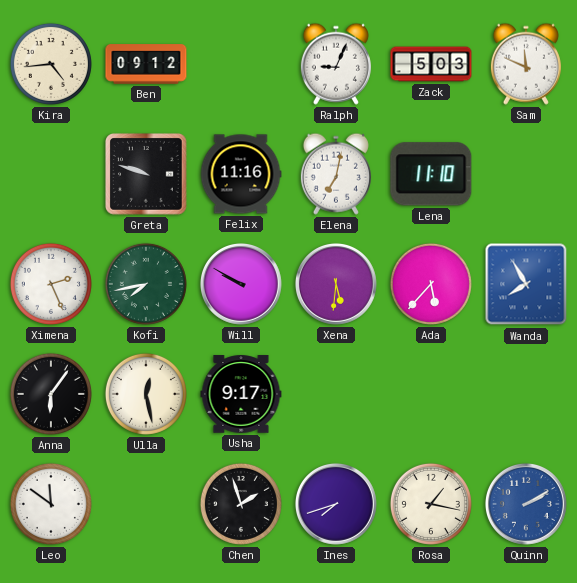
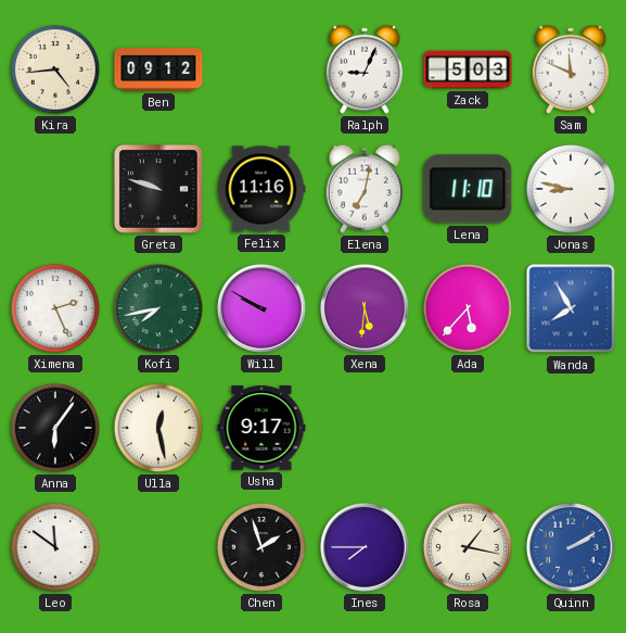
Jonas: none -> 8:47
Ines: 7:42 -> 7:45
